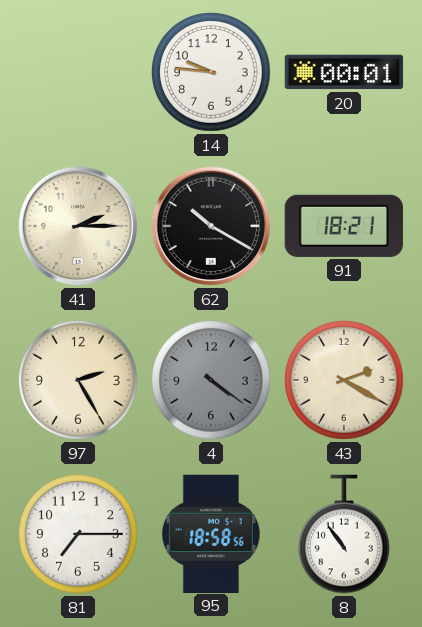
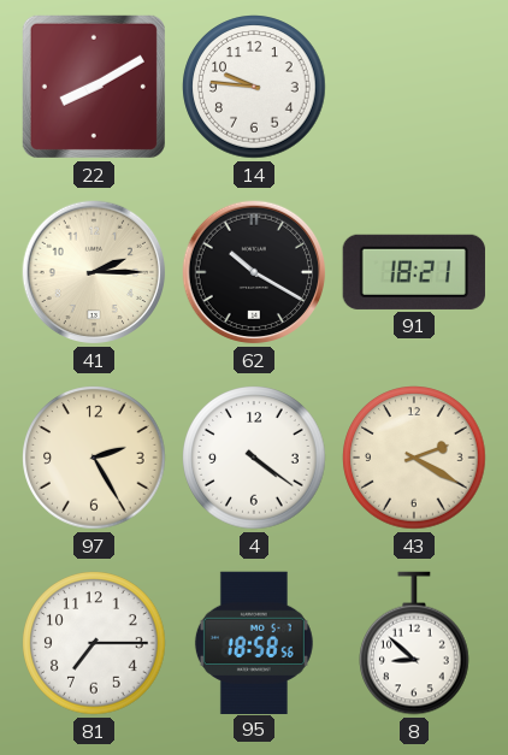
22: none -> 8:10
20: 00:01 -> none
4 dial: grey -> white
8: 10:54 -> 8:52
